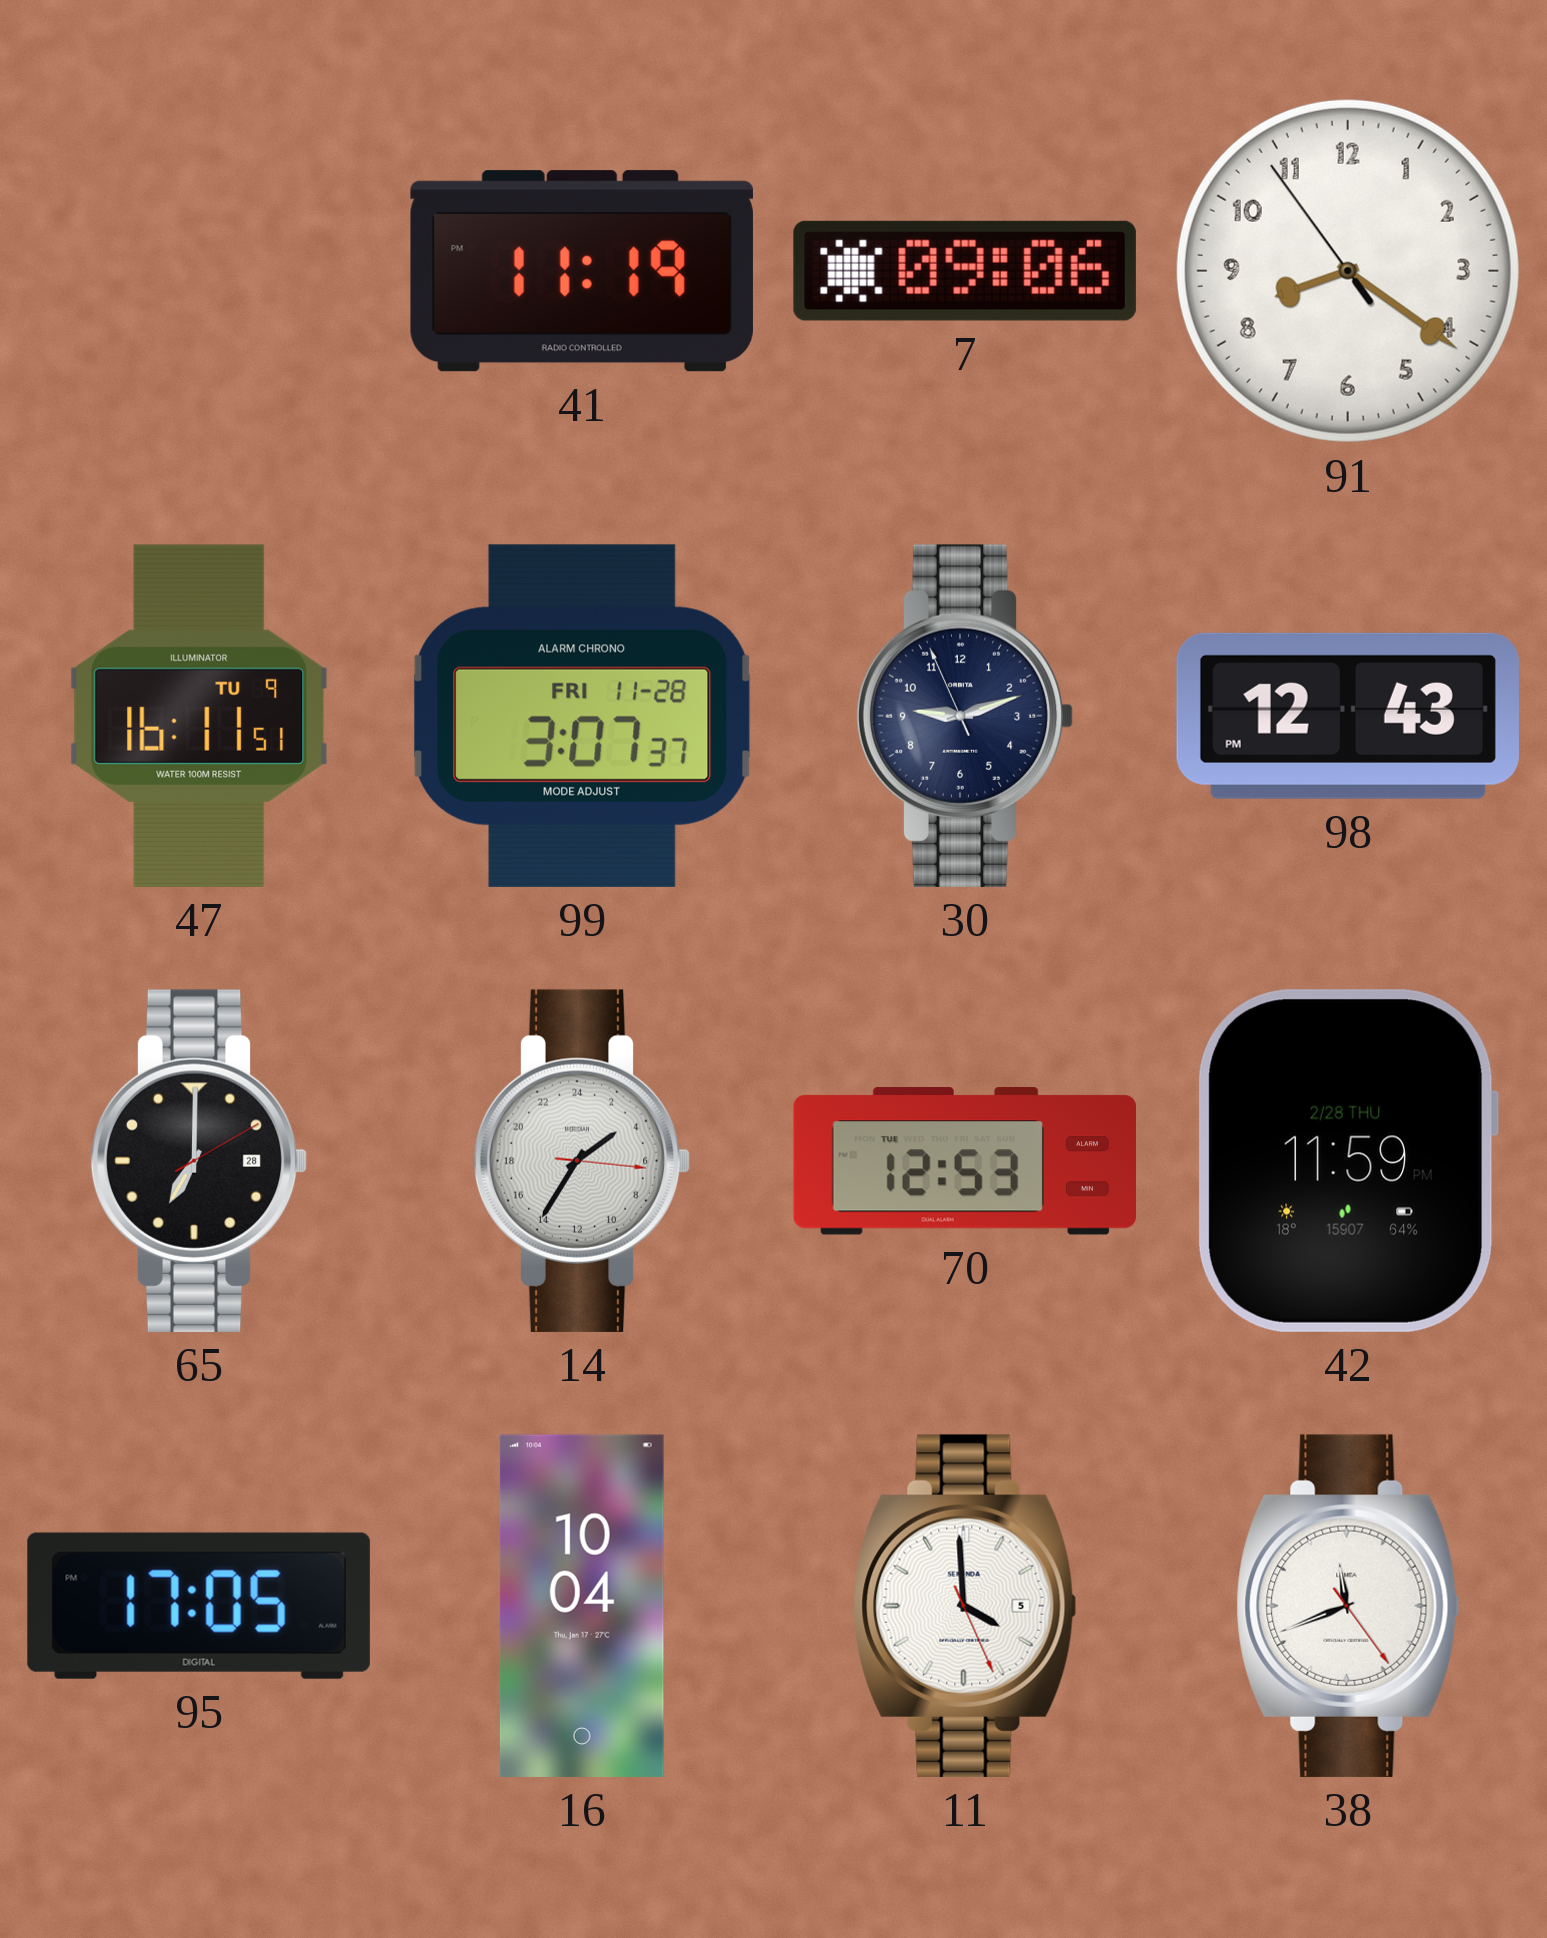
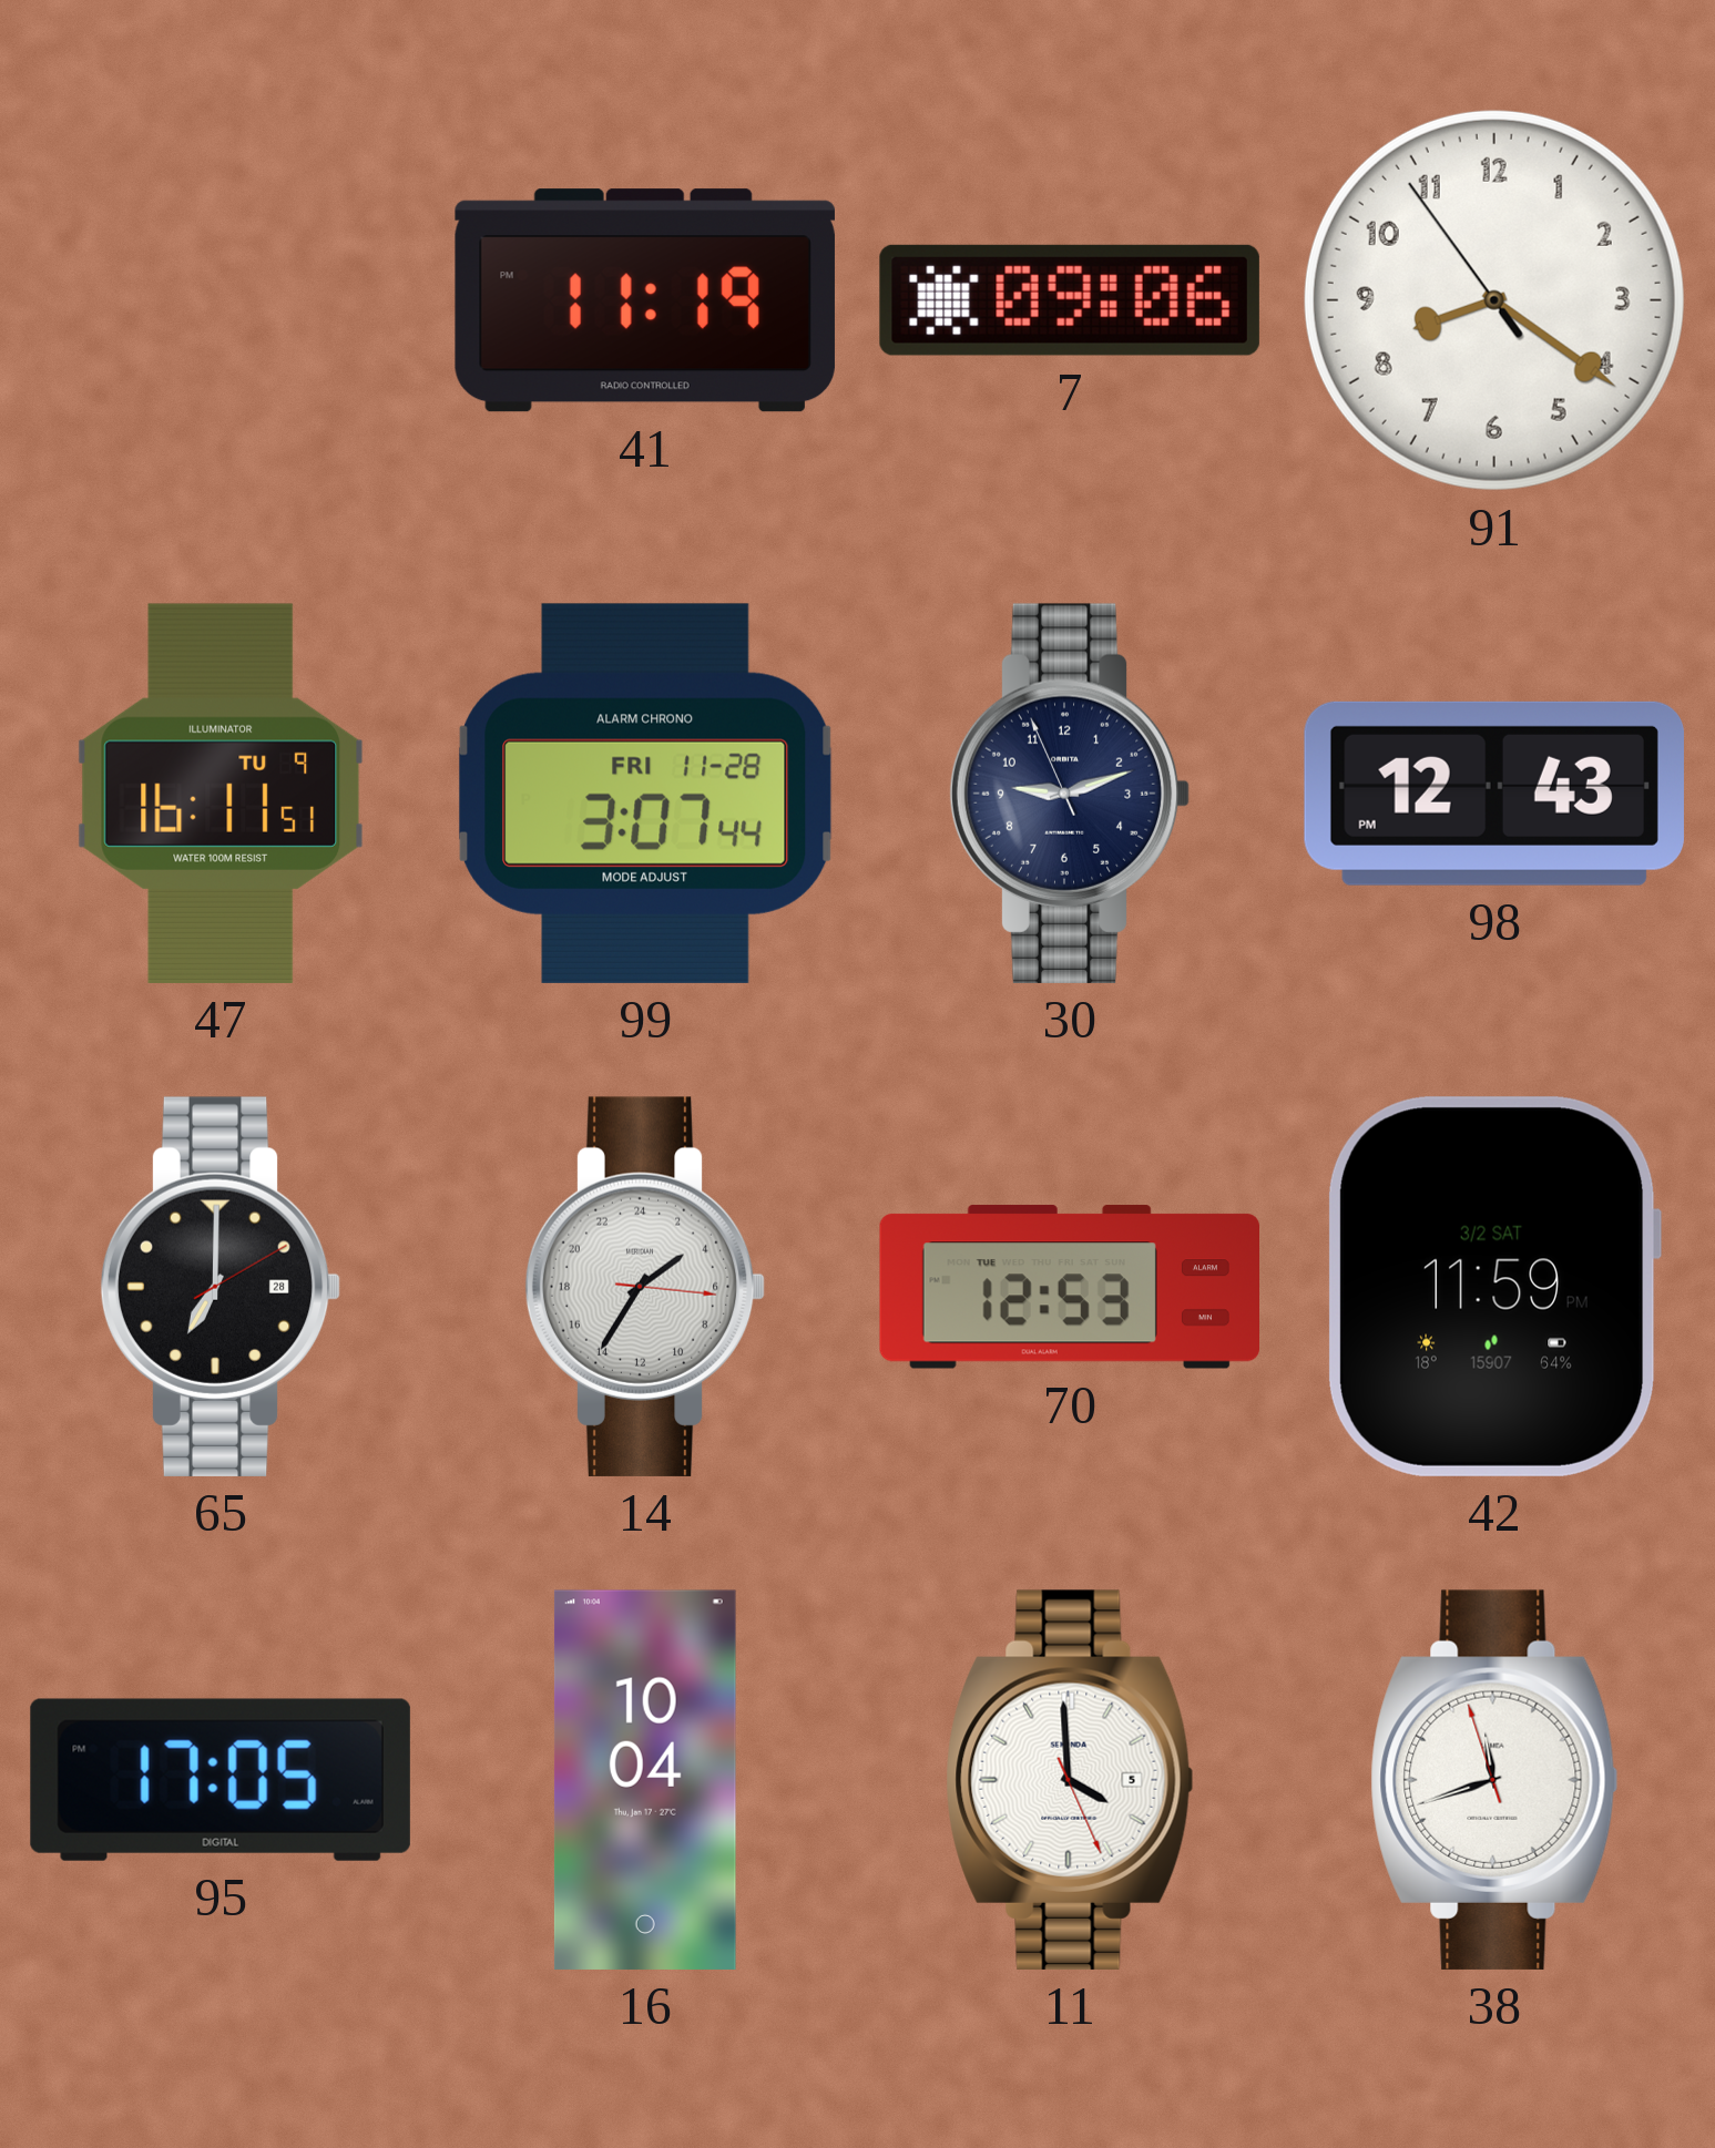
99: 3:07:37 -> 3:07:44
42 date: 2/28 THU -> 3/2 SAT
38: 11:41:24 -> 11:41:57
